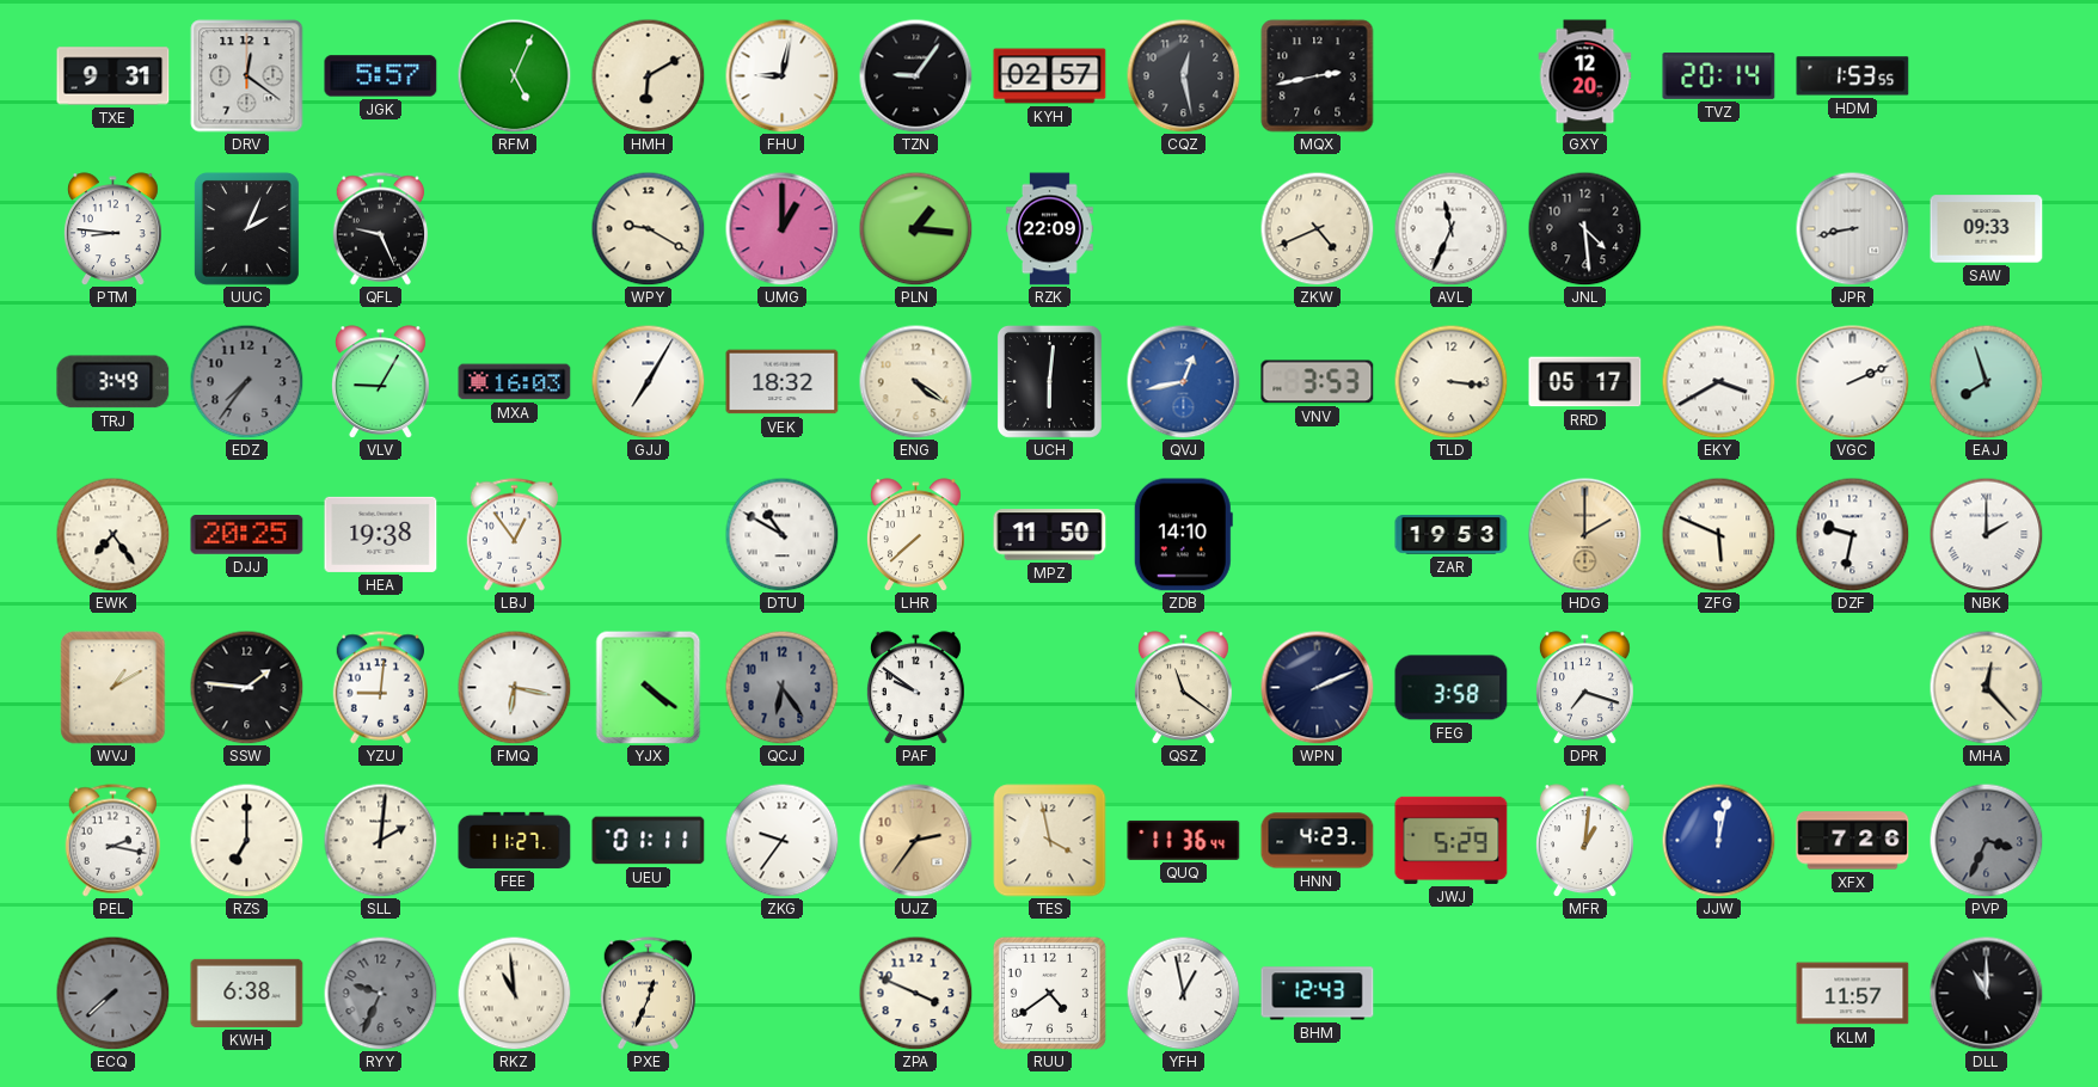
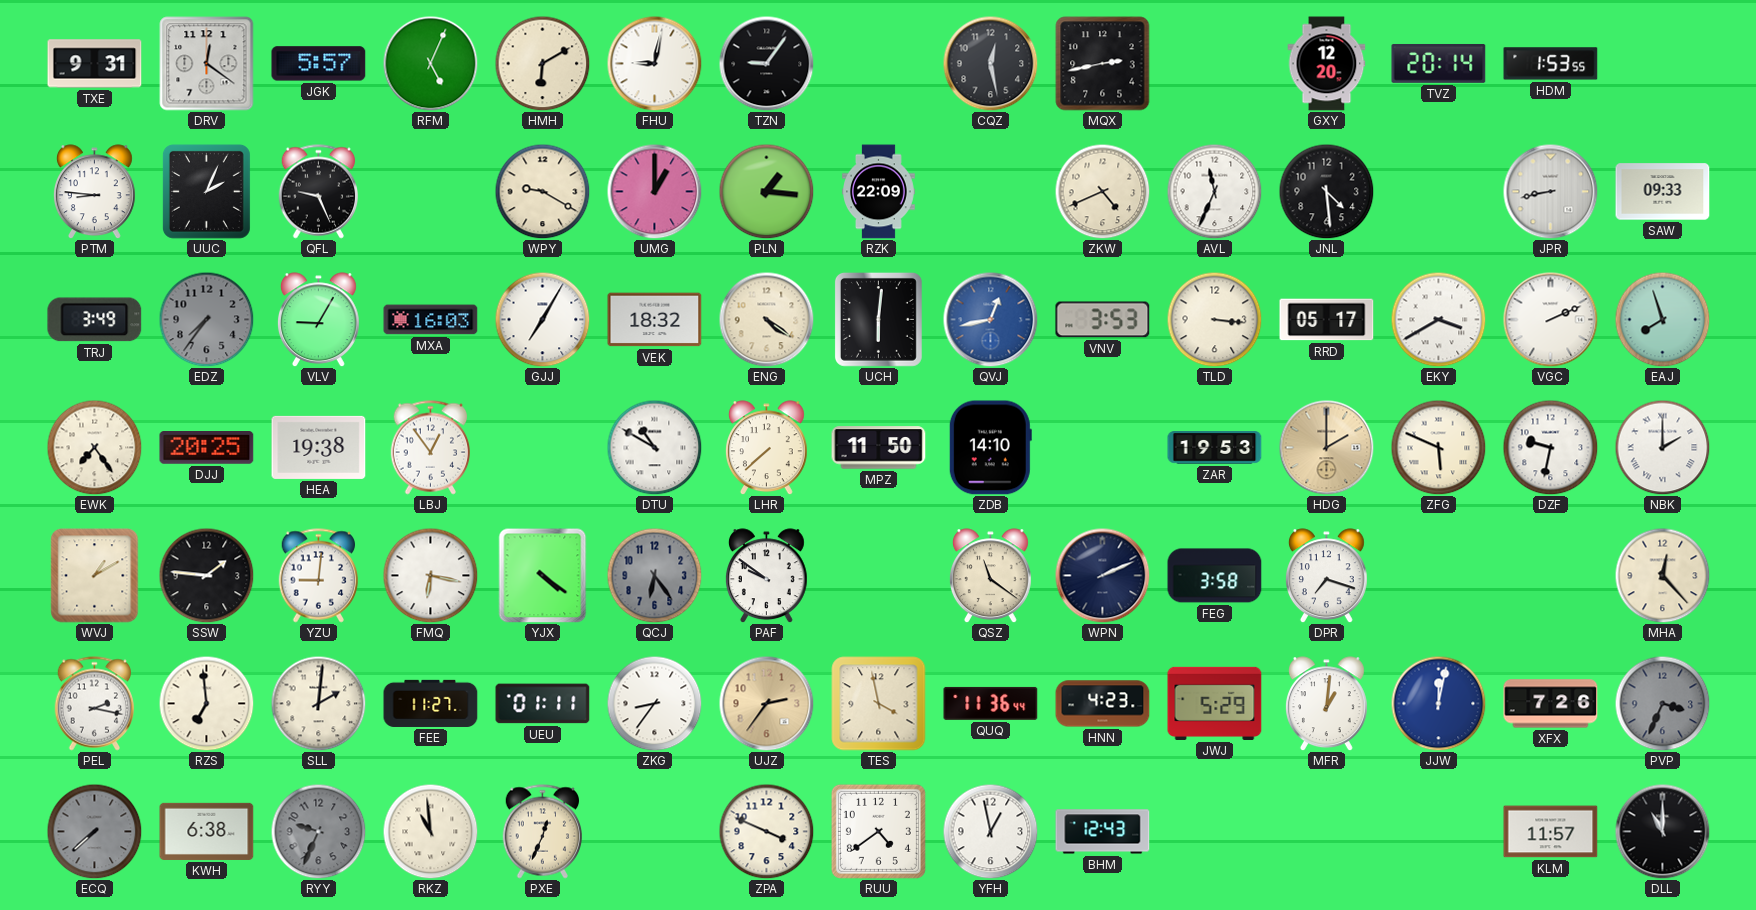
KYH: 02:57 -> none
RZS: 7:00 -> 6:59
ZKG: 9:36 -> 8:36
